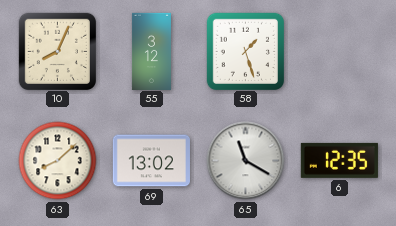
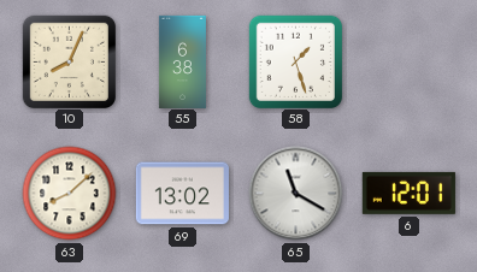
55: 3:12 -> 6:38
6: 12:35 -> 12:01
